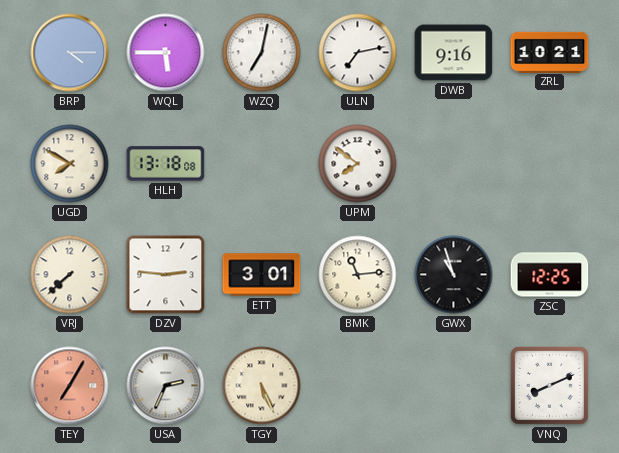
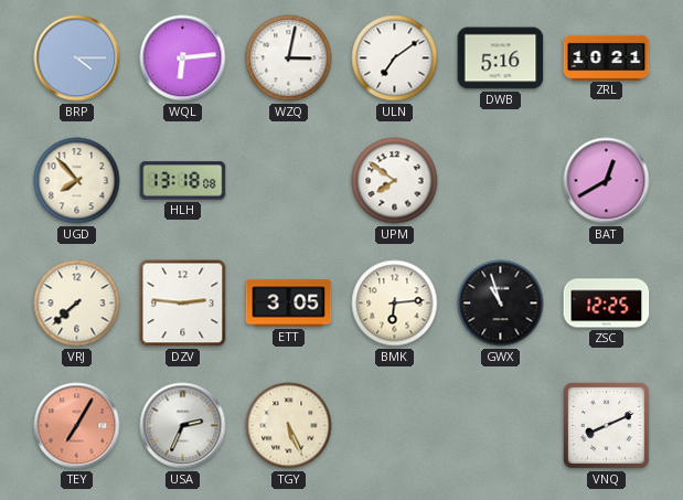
WQL: 5:45 -> 6:14
WZQ: 7:02 -> 3:02
ULN: 7:13 -> 7:09
DWB: 9:16 -> 5:16
UGD: 7:50 -> 7:53
BAT: none -> 12:40
ETT: 3:01 -> 3:05
BMK: 11:14 -> 6:14
